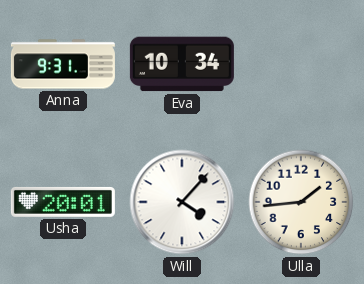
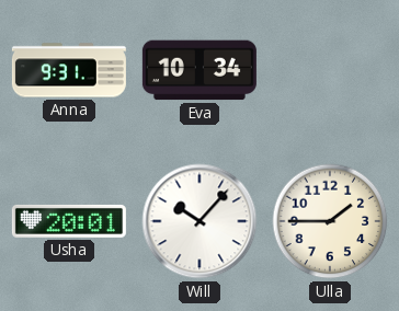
Will: 4:07 -> 10:07
Ulla: 1:44 -> 1:45
